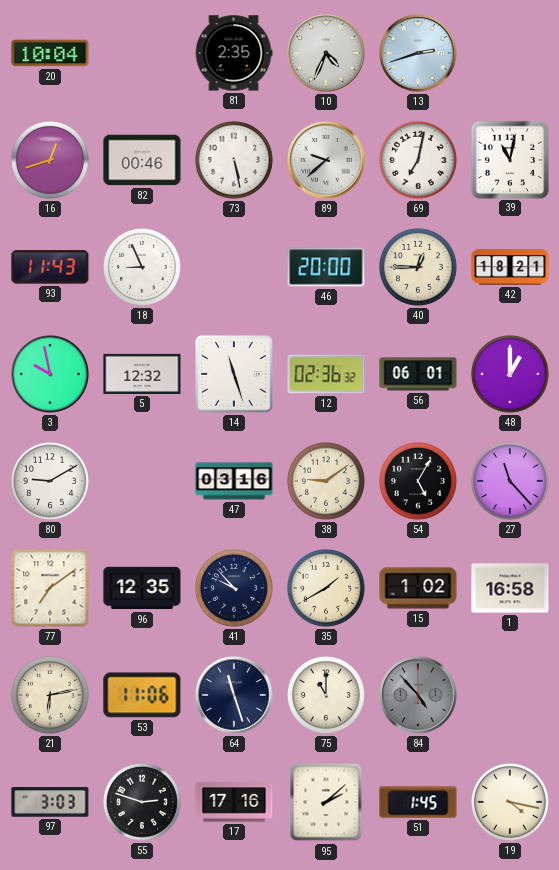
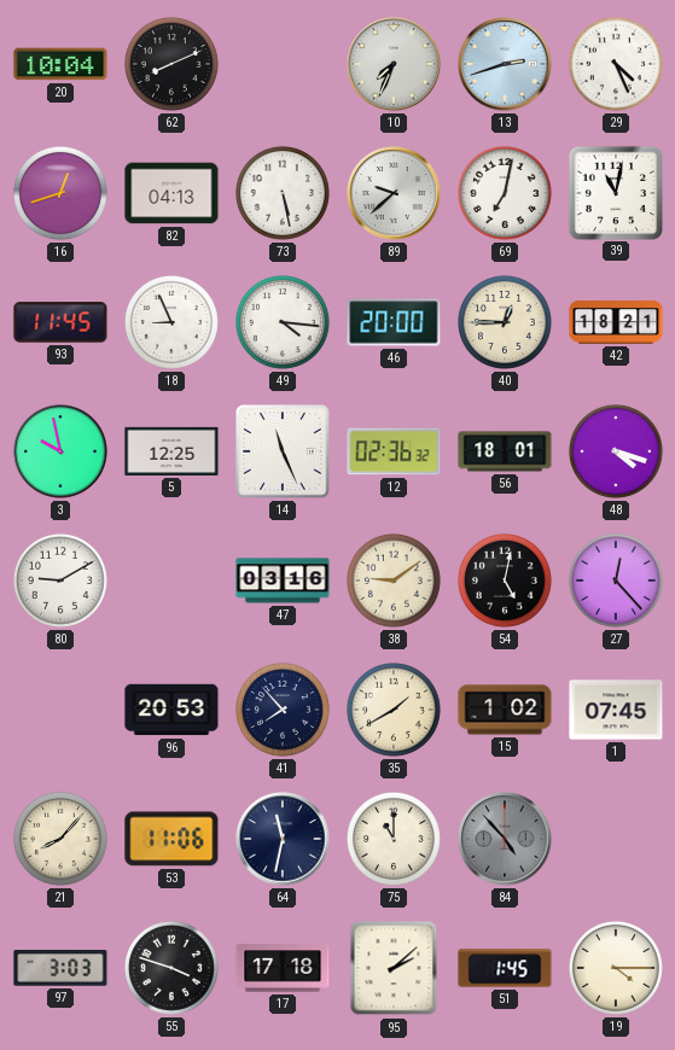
62: none -> 8:11
81: 2:35 -> none
10: 4:34 -> 7:34
29: none -> 4:26
82: 00:46 -> 04:13
93: 11:43 -> 11:45
49: none -> 4:16
5: 12:32 -> 12:25
14: 11:27 -> 11:26
56: 06:01 -> 18:01
48: 1:00 -> 4:18
54: 5:05 -> 5:02
27: 11:23 -> 12:23
77: 7:09 -> none
96: 12:35 -> 20:53
41: 9:53 -> 7:53
1: 16:58 -> 07:45
21: 6:13 -> 8:07
64: 11:27 -> 11:32
55: 2:48 -> 3:48
17: 17:16 -> 17:18
19: 4:17 -> 4:15
